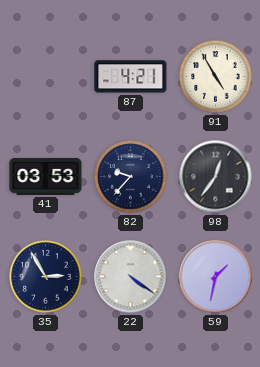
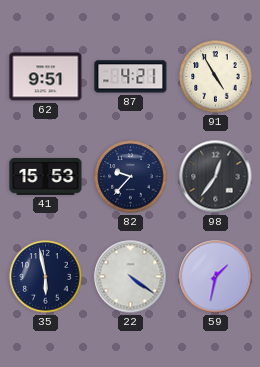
62: none -> 9:51
41: 03:53 -> 15:53
35: 2:55 -> 5:58
